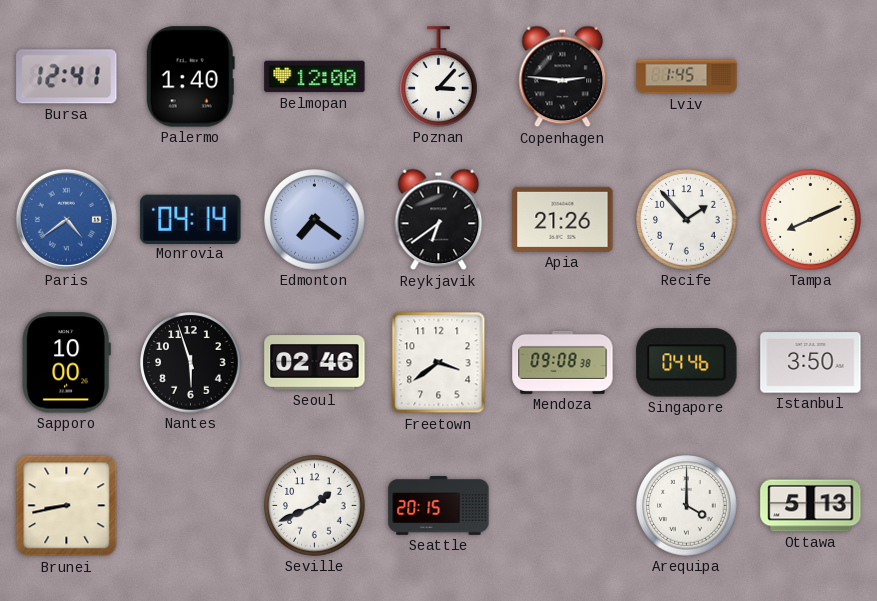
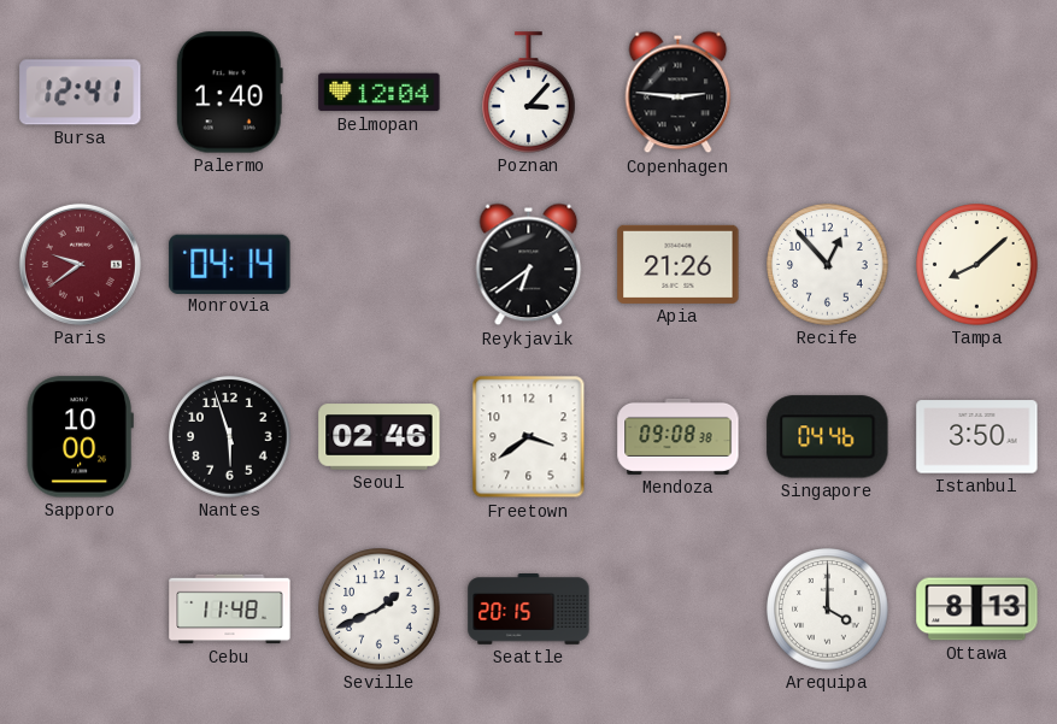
Belmopan: 12:00 -> 12:04
Lviv: 1:45 -> none
Paris: 4:39 -> 9:39
Paris dial: blue -> burgundy
Edmonton: 7:21 -> none
Recife: 1:53 -> 12:53
Tampa: 8:11 -> 8:08
Brunei: 8:43 -> none
Cebu: none -> 11:48
Ottawa: 5:13 -> 8:13
